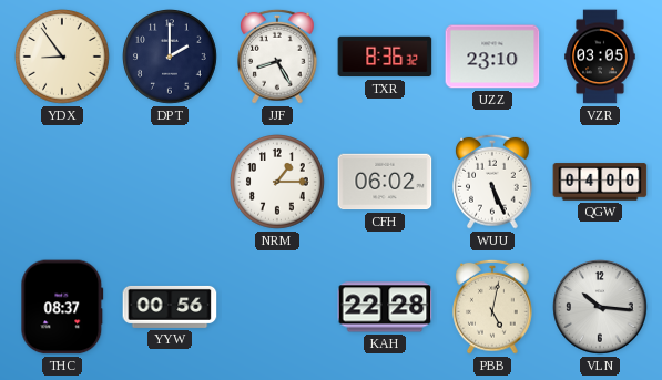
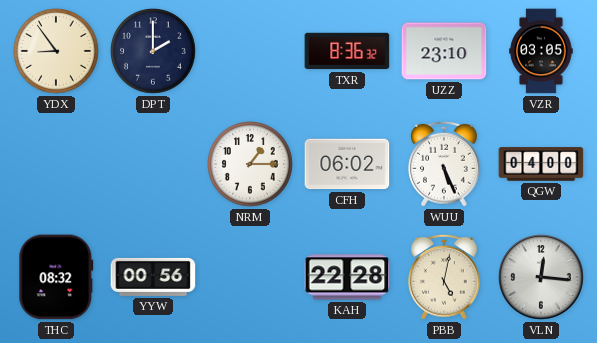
JJF: 8:25 -> none
THC: 08:37 -> 08:32
VLN: 10:16 -> 12:16
